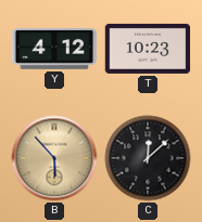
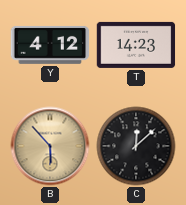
T: 10:23 -> 14:23
